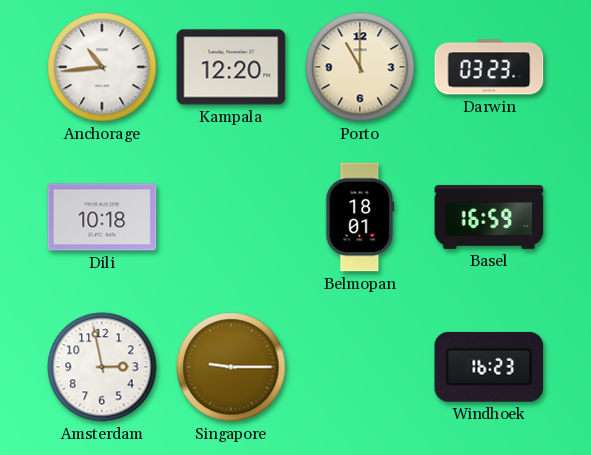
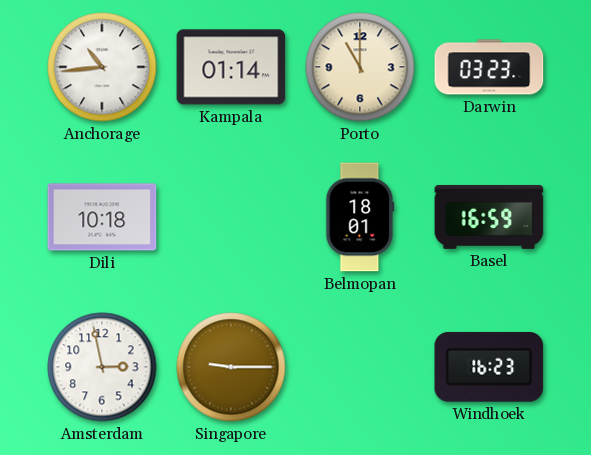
Kampala: 12:20 -> 01:14
